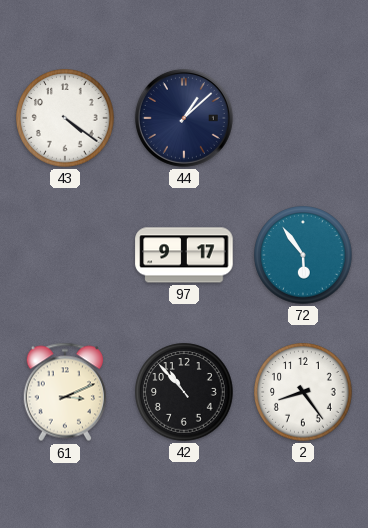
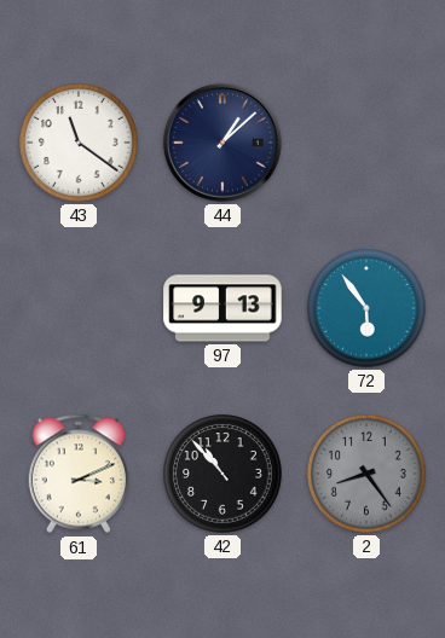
43: 4:21 -> 11:21
97: 9:17 -> 9:13
2 dial: white -> grey
